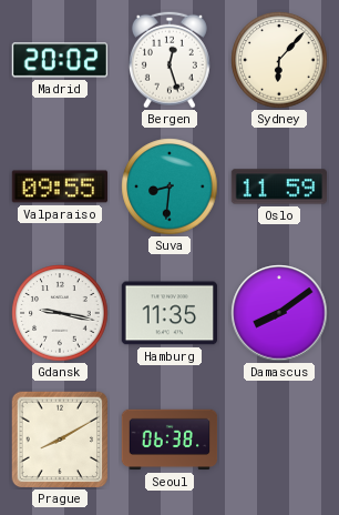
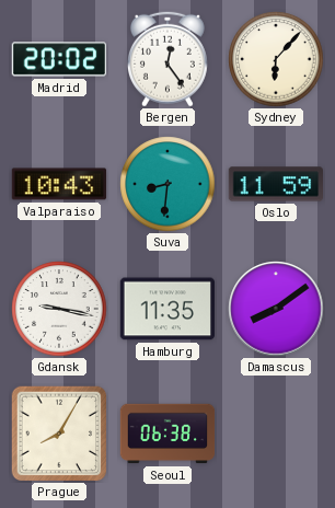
Bergen: 12:27 -> 12:24
Valparaiso: 09:55 -> 10:43
Prague: 8:10 -> 8:05
